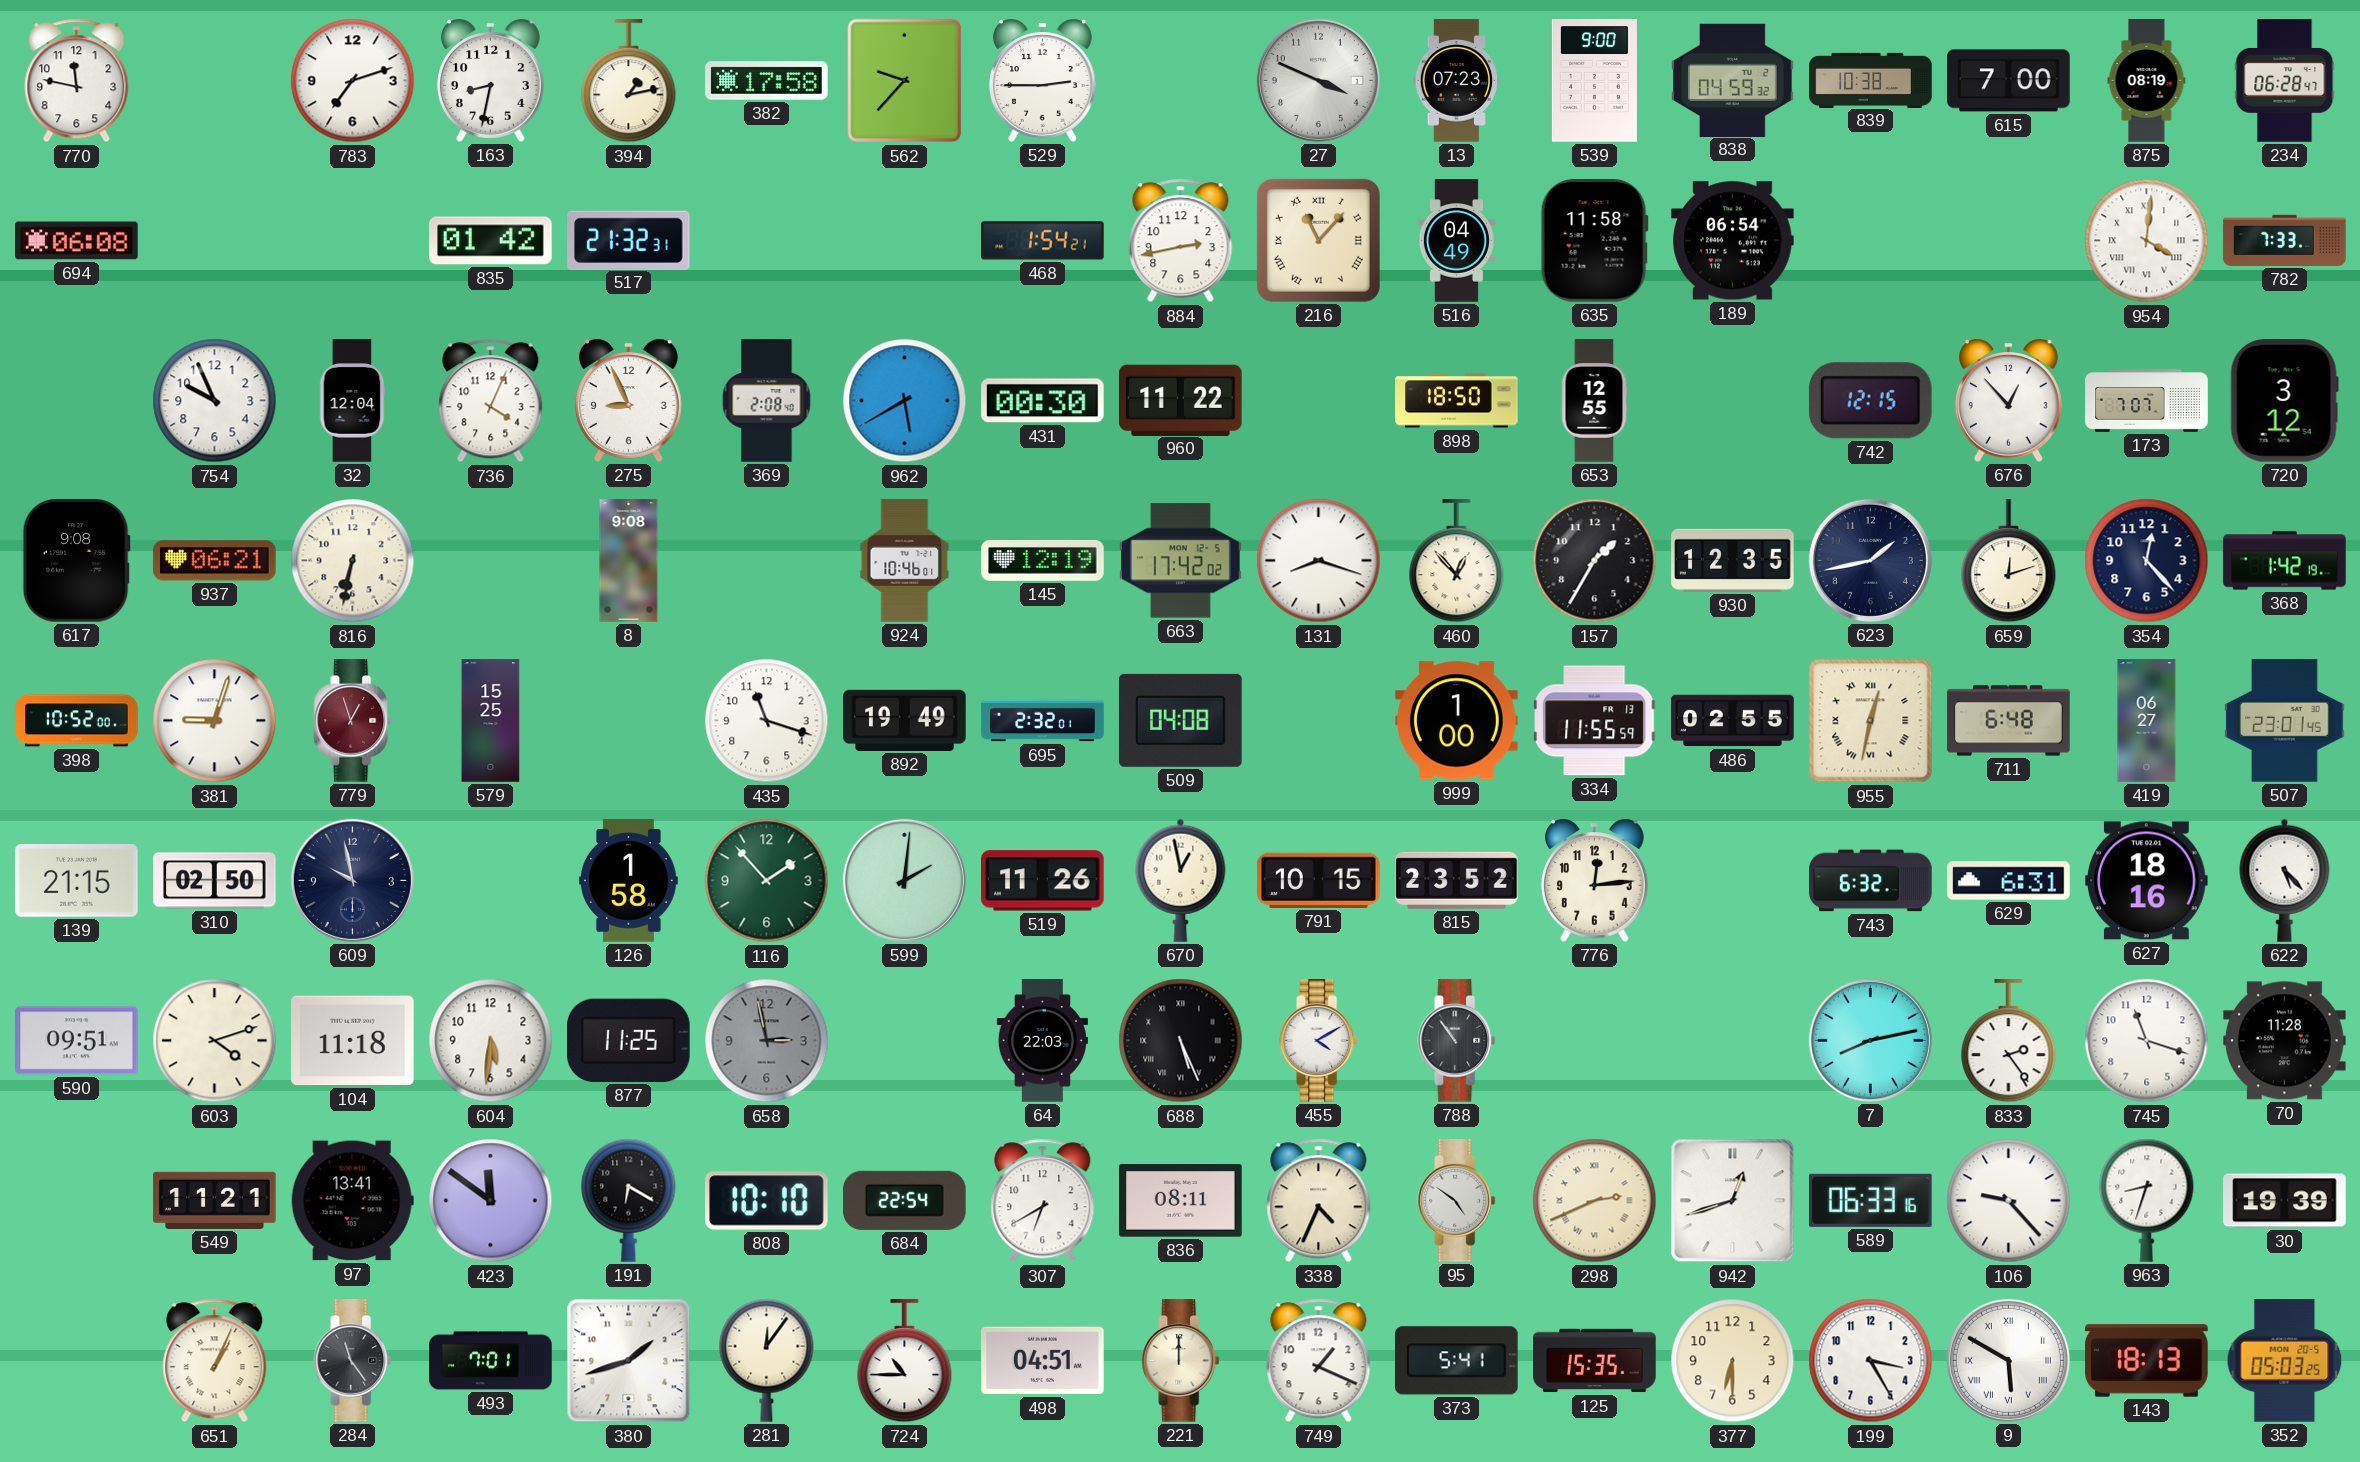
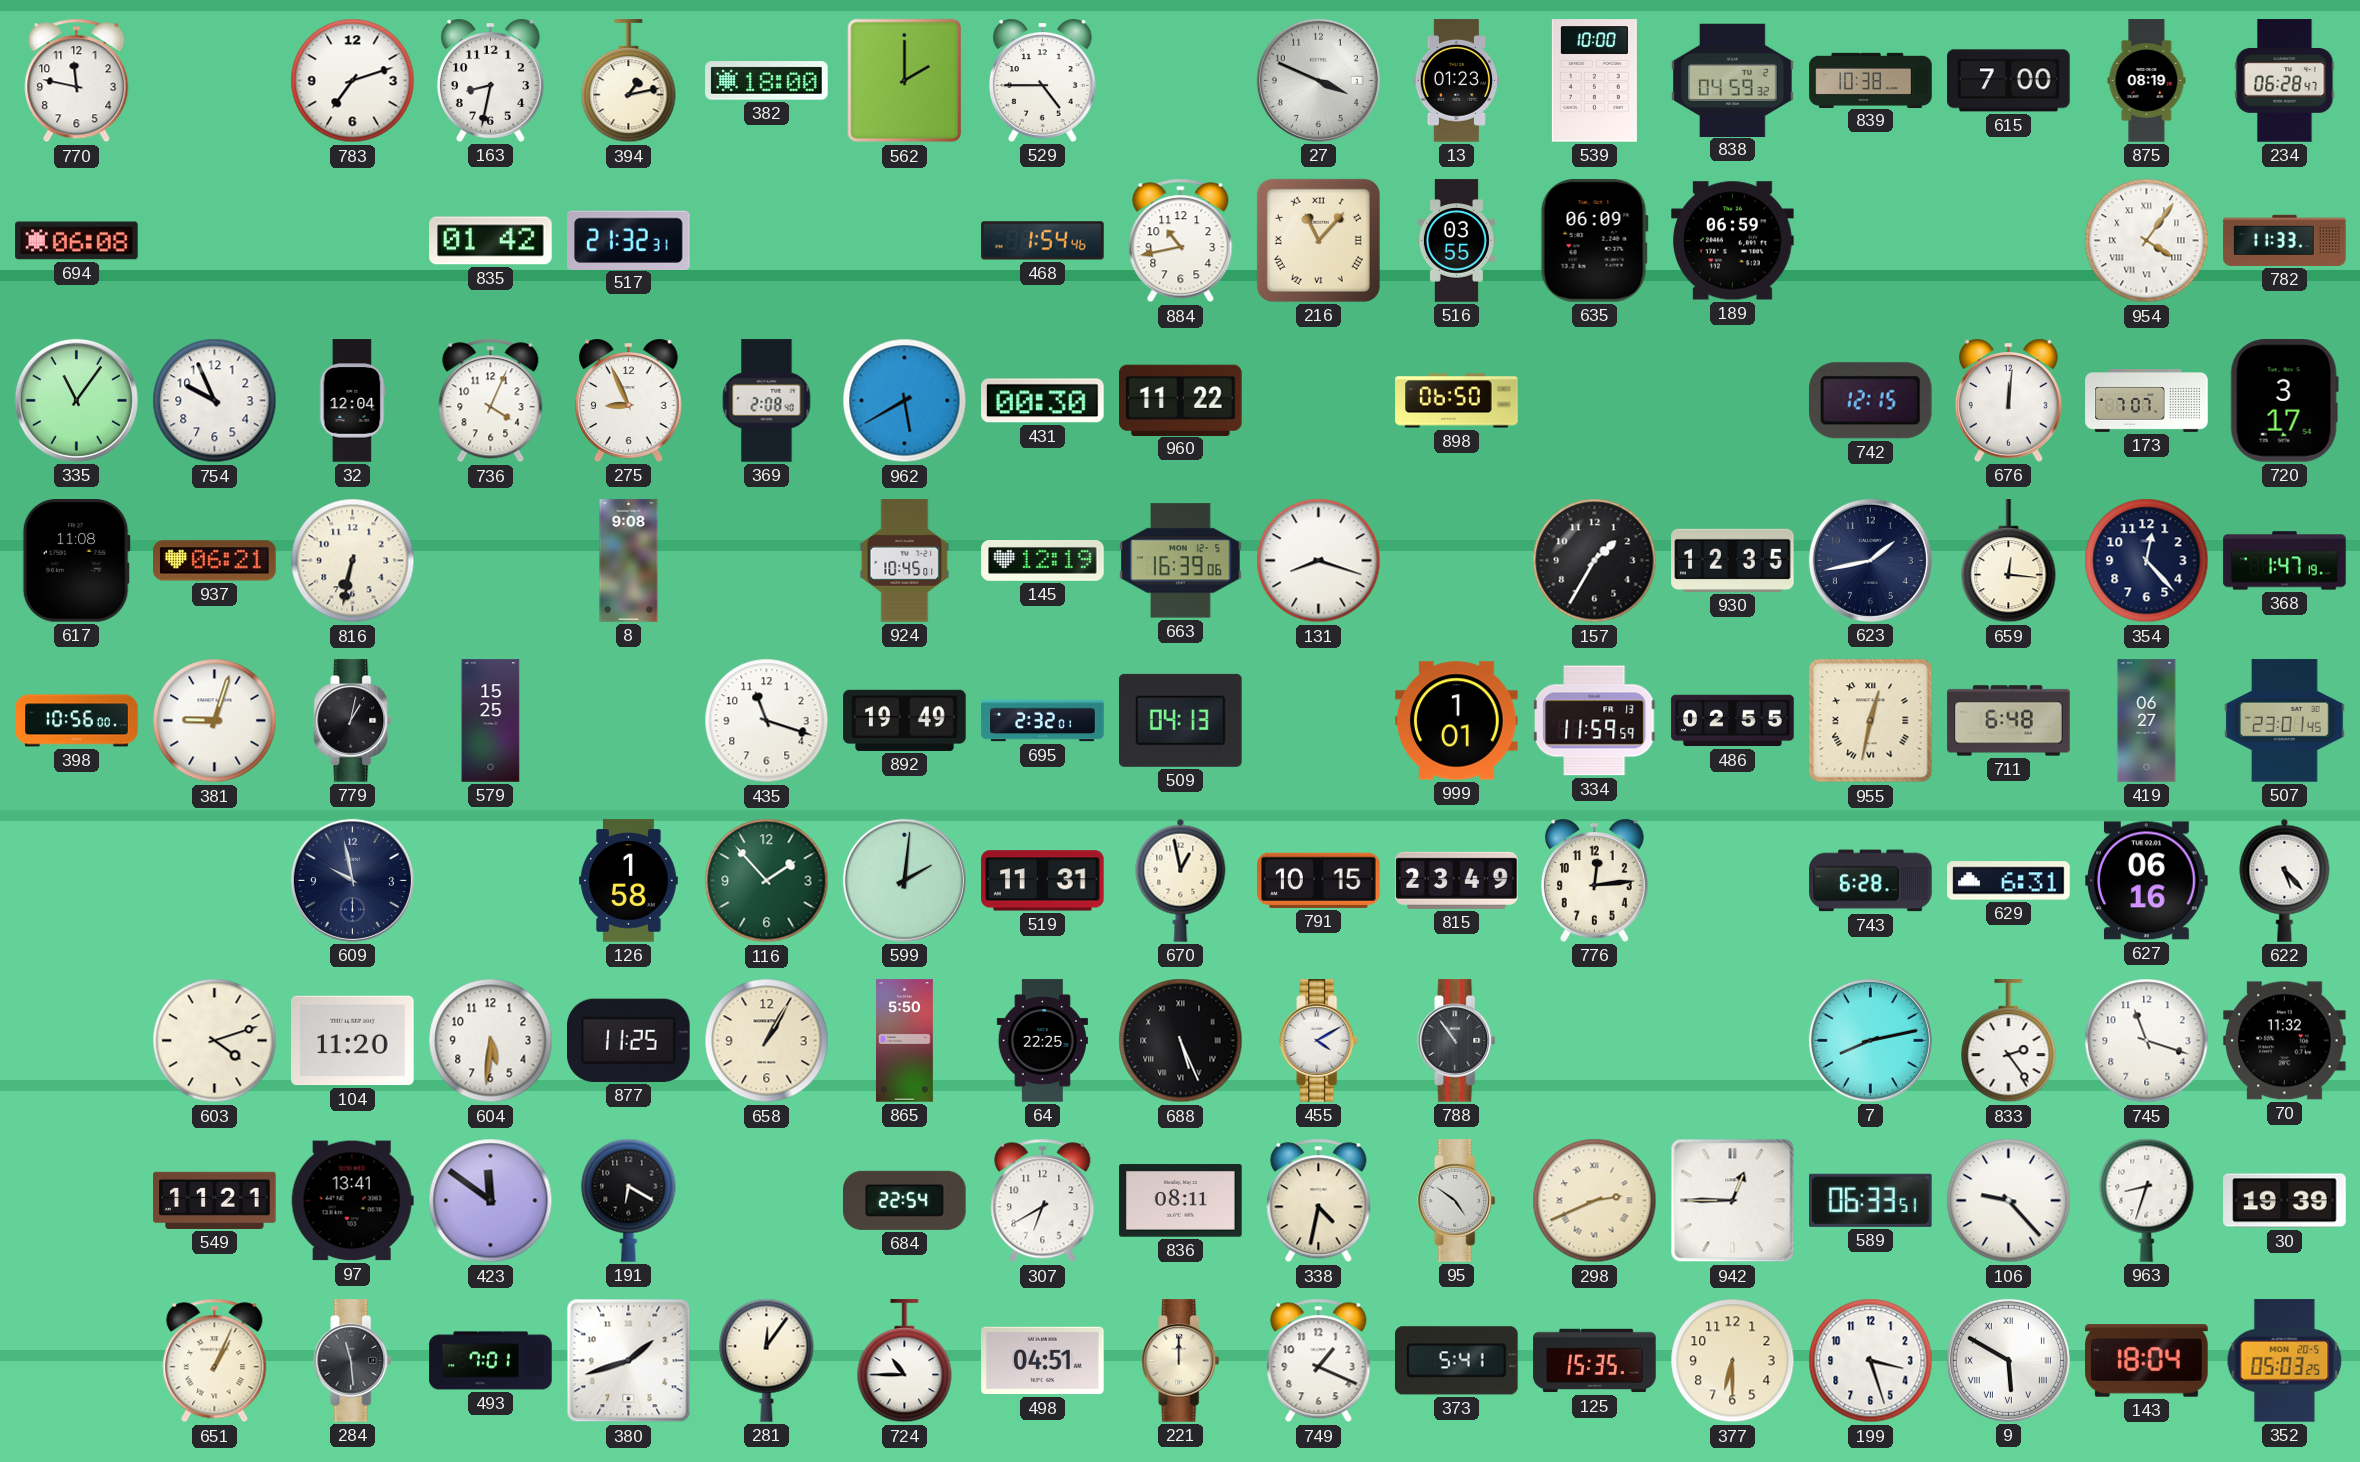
382: 17:58 -> 18:00
562: 9:37 -> 2:00
529: 2:45 -> 4:45
13: 07:23 -> 01:23
539: 9:00 -> 10:00
468: 1:54:21 -> 1:54:46
884: 2:43 -> 10:43
516: 04:49 -> 03:55
635: 11:58 -> 06:09
189: 06:54 -> 06:59
954: 4:01 -> 4:06
782: 7:33 -> 11:33
335: none -> 11:06
898: 18:50 -> 06:50
653: 12:55 -> none
676: 12:53 -> 12:01
720: 3:12 -> 3:17
617: 9:08 -> 11:08
924: 10:46 -> 10:45
663: 17:42 -> 16:39
460: 12:53 -> none
659: 12:12 -> 12:16
368: 1:42 -> 1:47
398: 10:52 -> 10:56
779: 12:57 -> 1:02
779 dial: burgundy -> black
509: 04:08 -> 04:13
999: 1:00 -> 1:01
334: 11:55 -> 11:59
139: 21:15 -> none
310: 02:50 -> none
519: 11:26 -> 11:31
815: 23:52 -> 23:49
743: 6:32 -> 6:28
627: 18:16 -> 06:16
590: 09:51 -> none
104: 11:18 -> 11:20
658: 2:58 -> 1:05
658 dial: grey -> cream
865: none -> 5:50
64: 22:03 -> 22:25
70: 11:28 -> 11:32
808: 10:10 -> none
338: 4:34 -> 4:32
942: 12:42 -> 12:45
589: 06:33:16 -> 06:33:51
284: 11:24 -> 11:29
199: 3:25 -> 3:27
143: 18:13 -> 18:04
